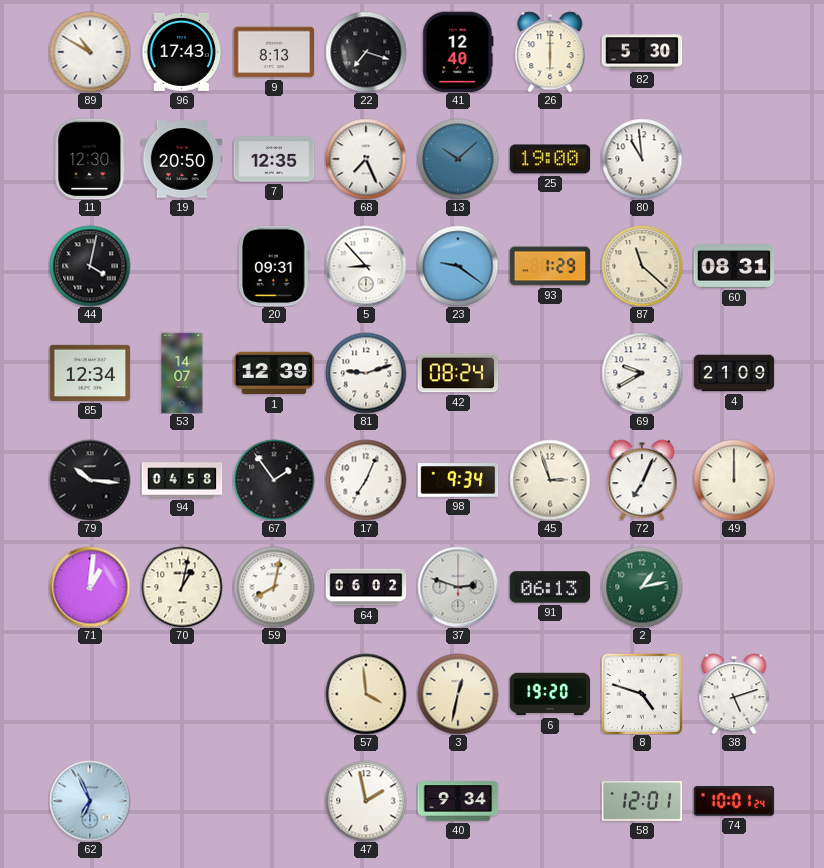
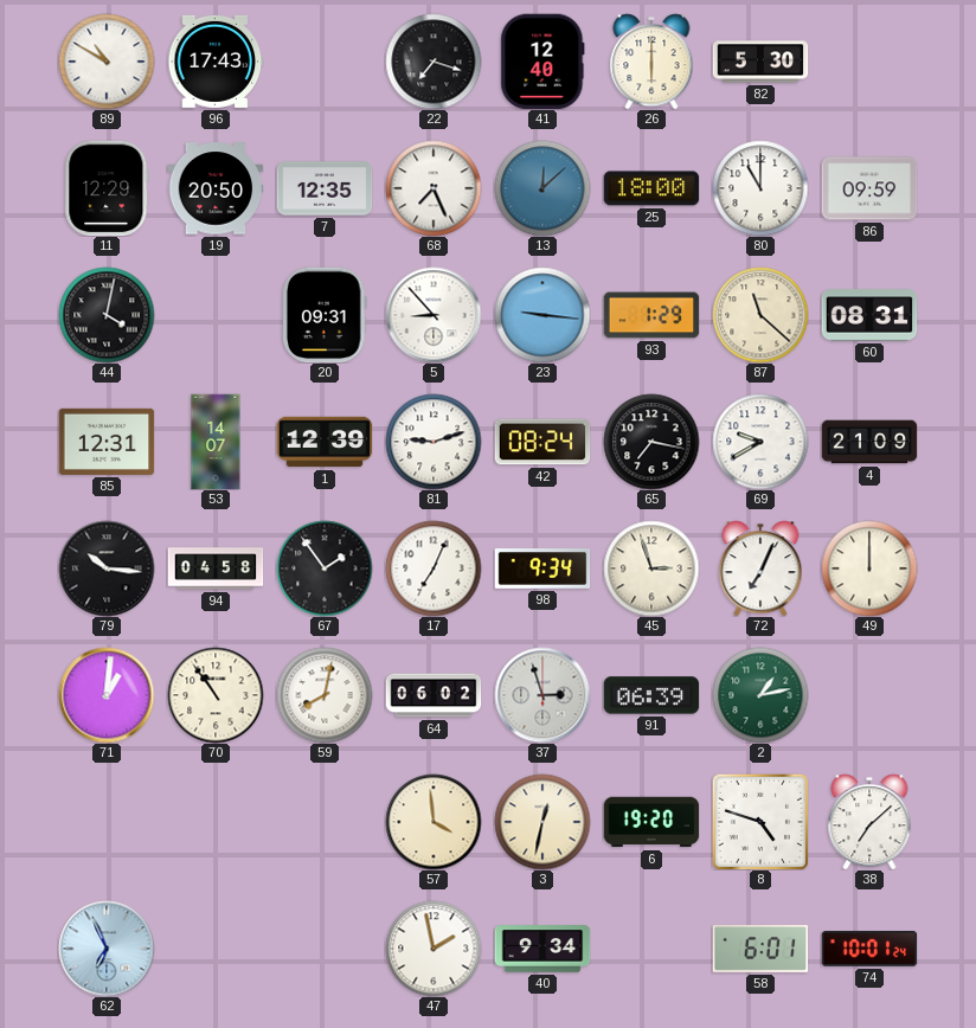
9: 8:13 -> none
11: 12:30 -> 12:29
13: 10:08 -> 12:08
25: 19:00 -> 18:00
80: 10:59 -> 11:00
86: none -> 09:59
23: 9:21 -> 9:16
85: 12:34 -> 12:31
65: none -> 7:17
70: 1:02 -> 10:54
37: 2:48 -> 2:57
91: 06:13 -> 06:39
38: 5:12 -> 7:08
58: 12:01 -> 6:01
